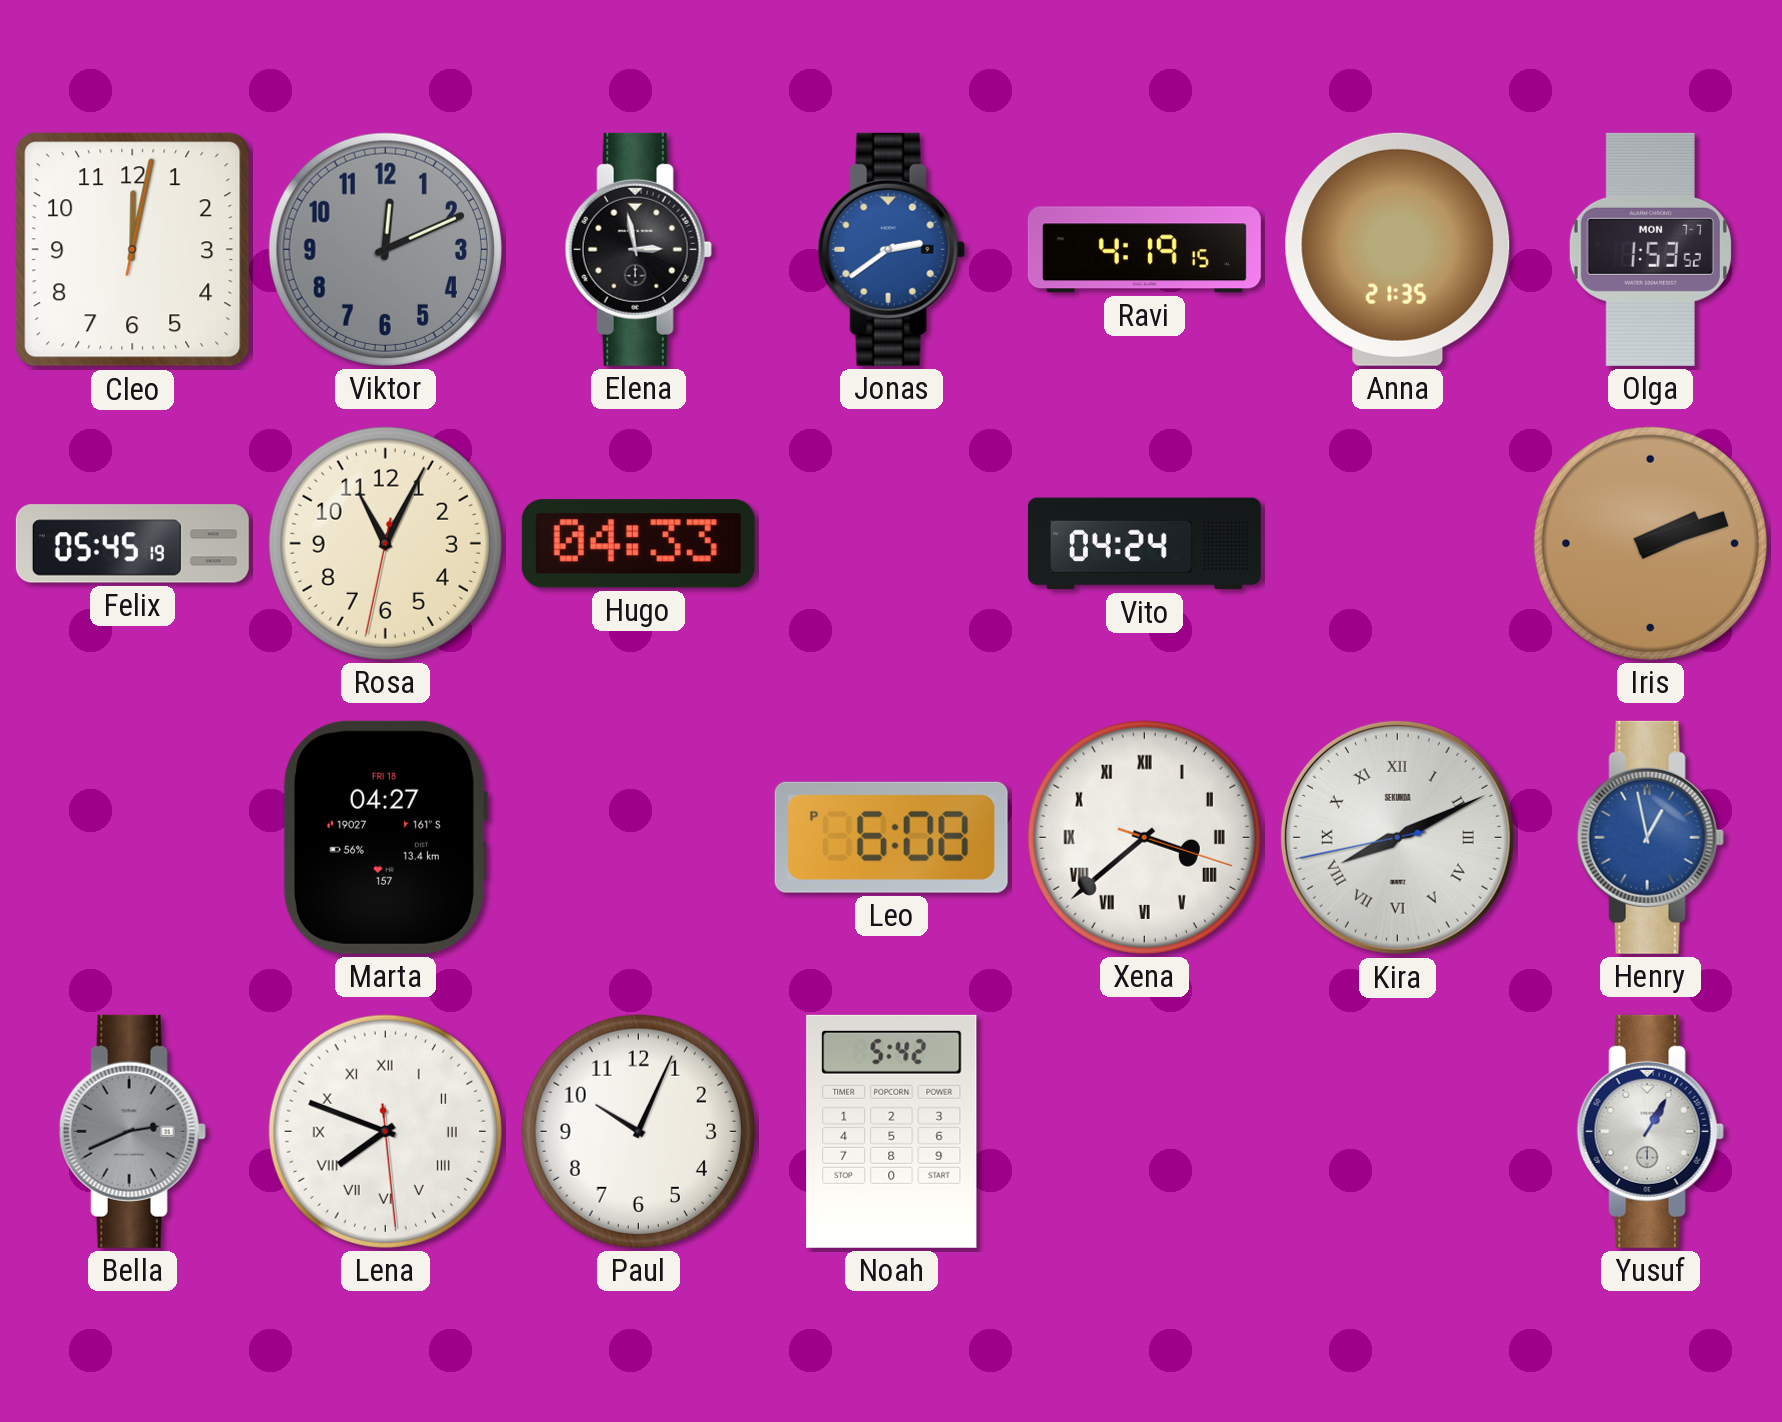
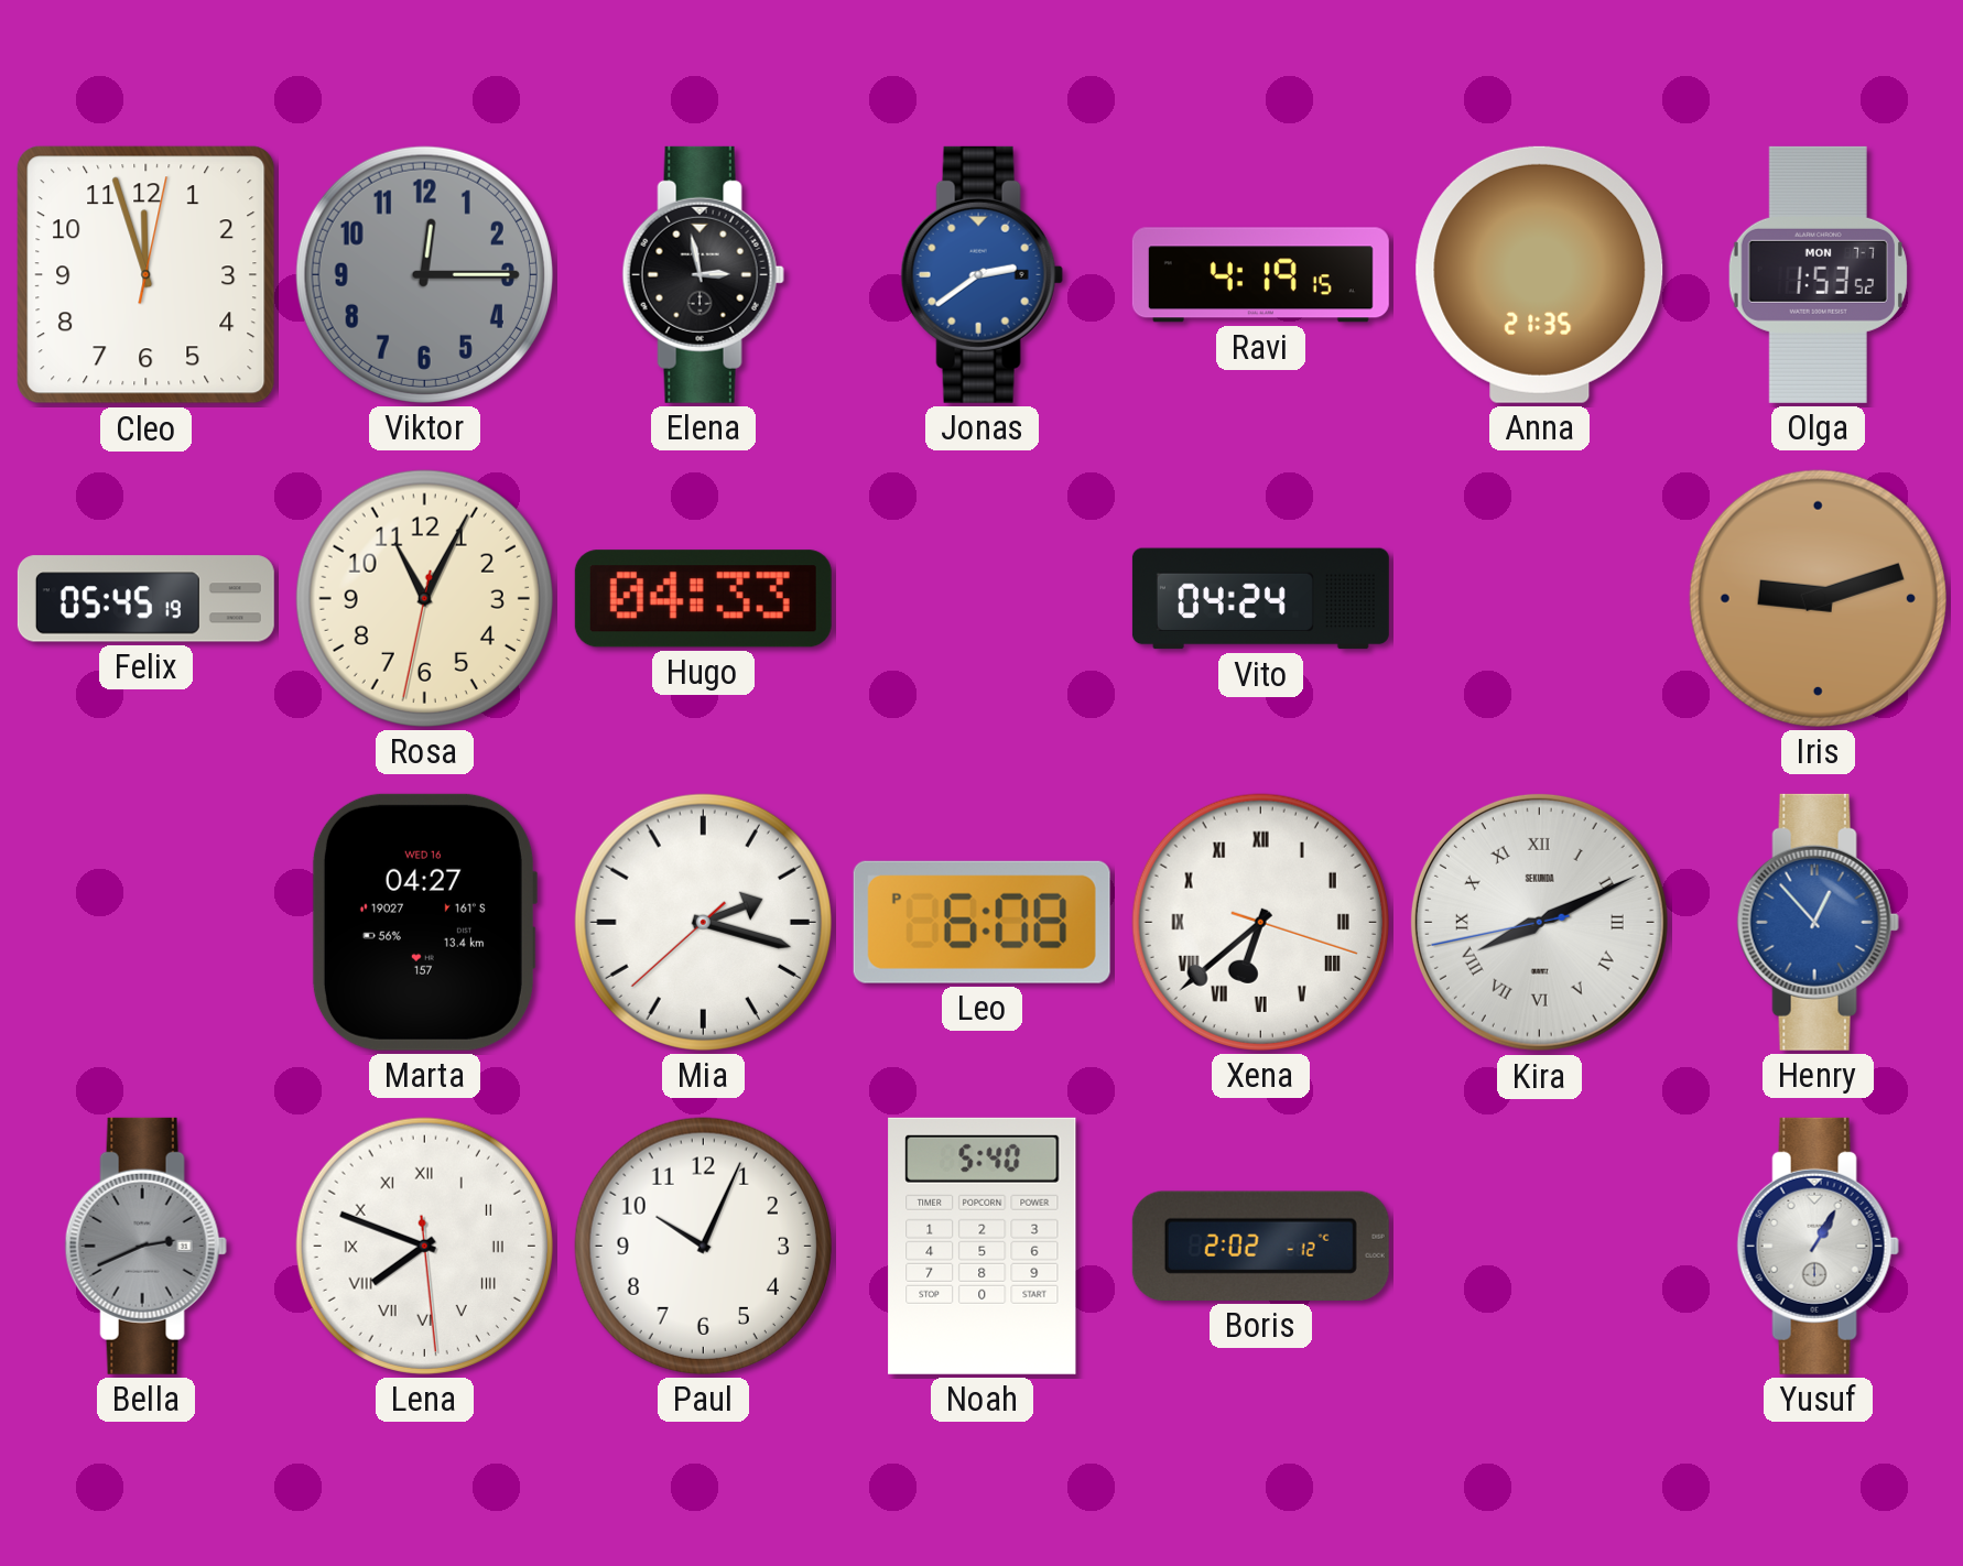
Cleo: 12:02 -> 11:57
Viktor: 12:11 -> 12:15
Iris: 2:12 -> 9:12
Marta date: FRI 18 -> WED 16
Mia: none -> 2:17
Xena: 3:38 -> 6:38
Henry: 12:58 -> 12:53
Noah: 5:42 -> 5:40
Boris: none -> 2:02
